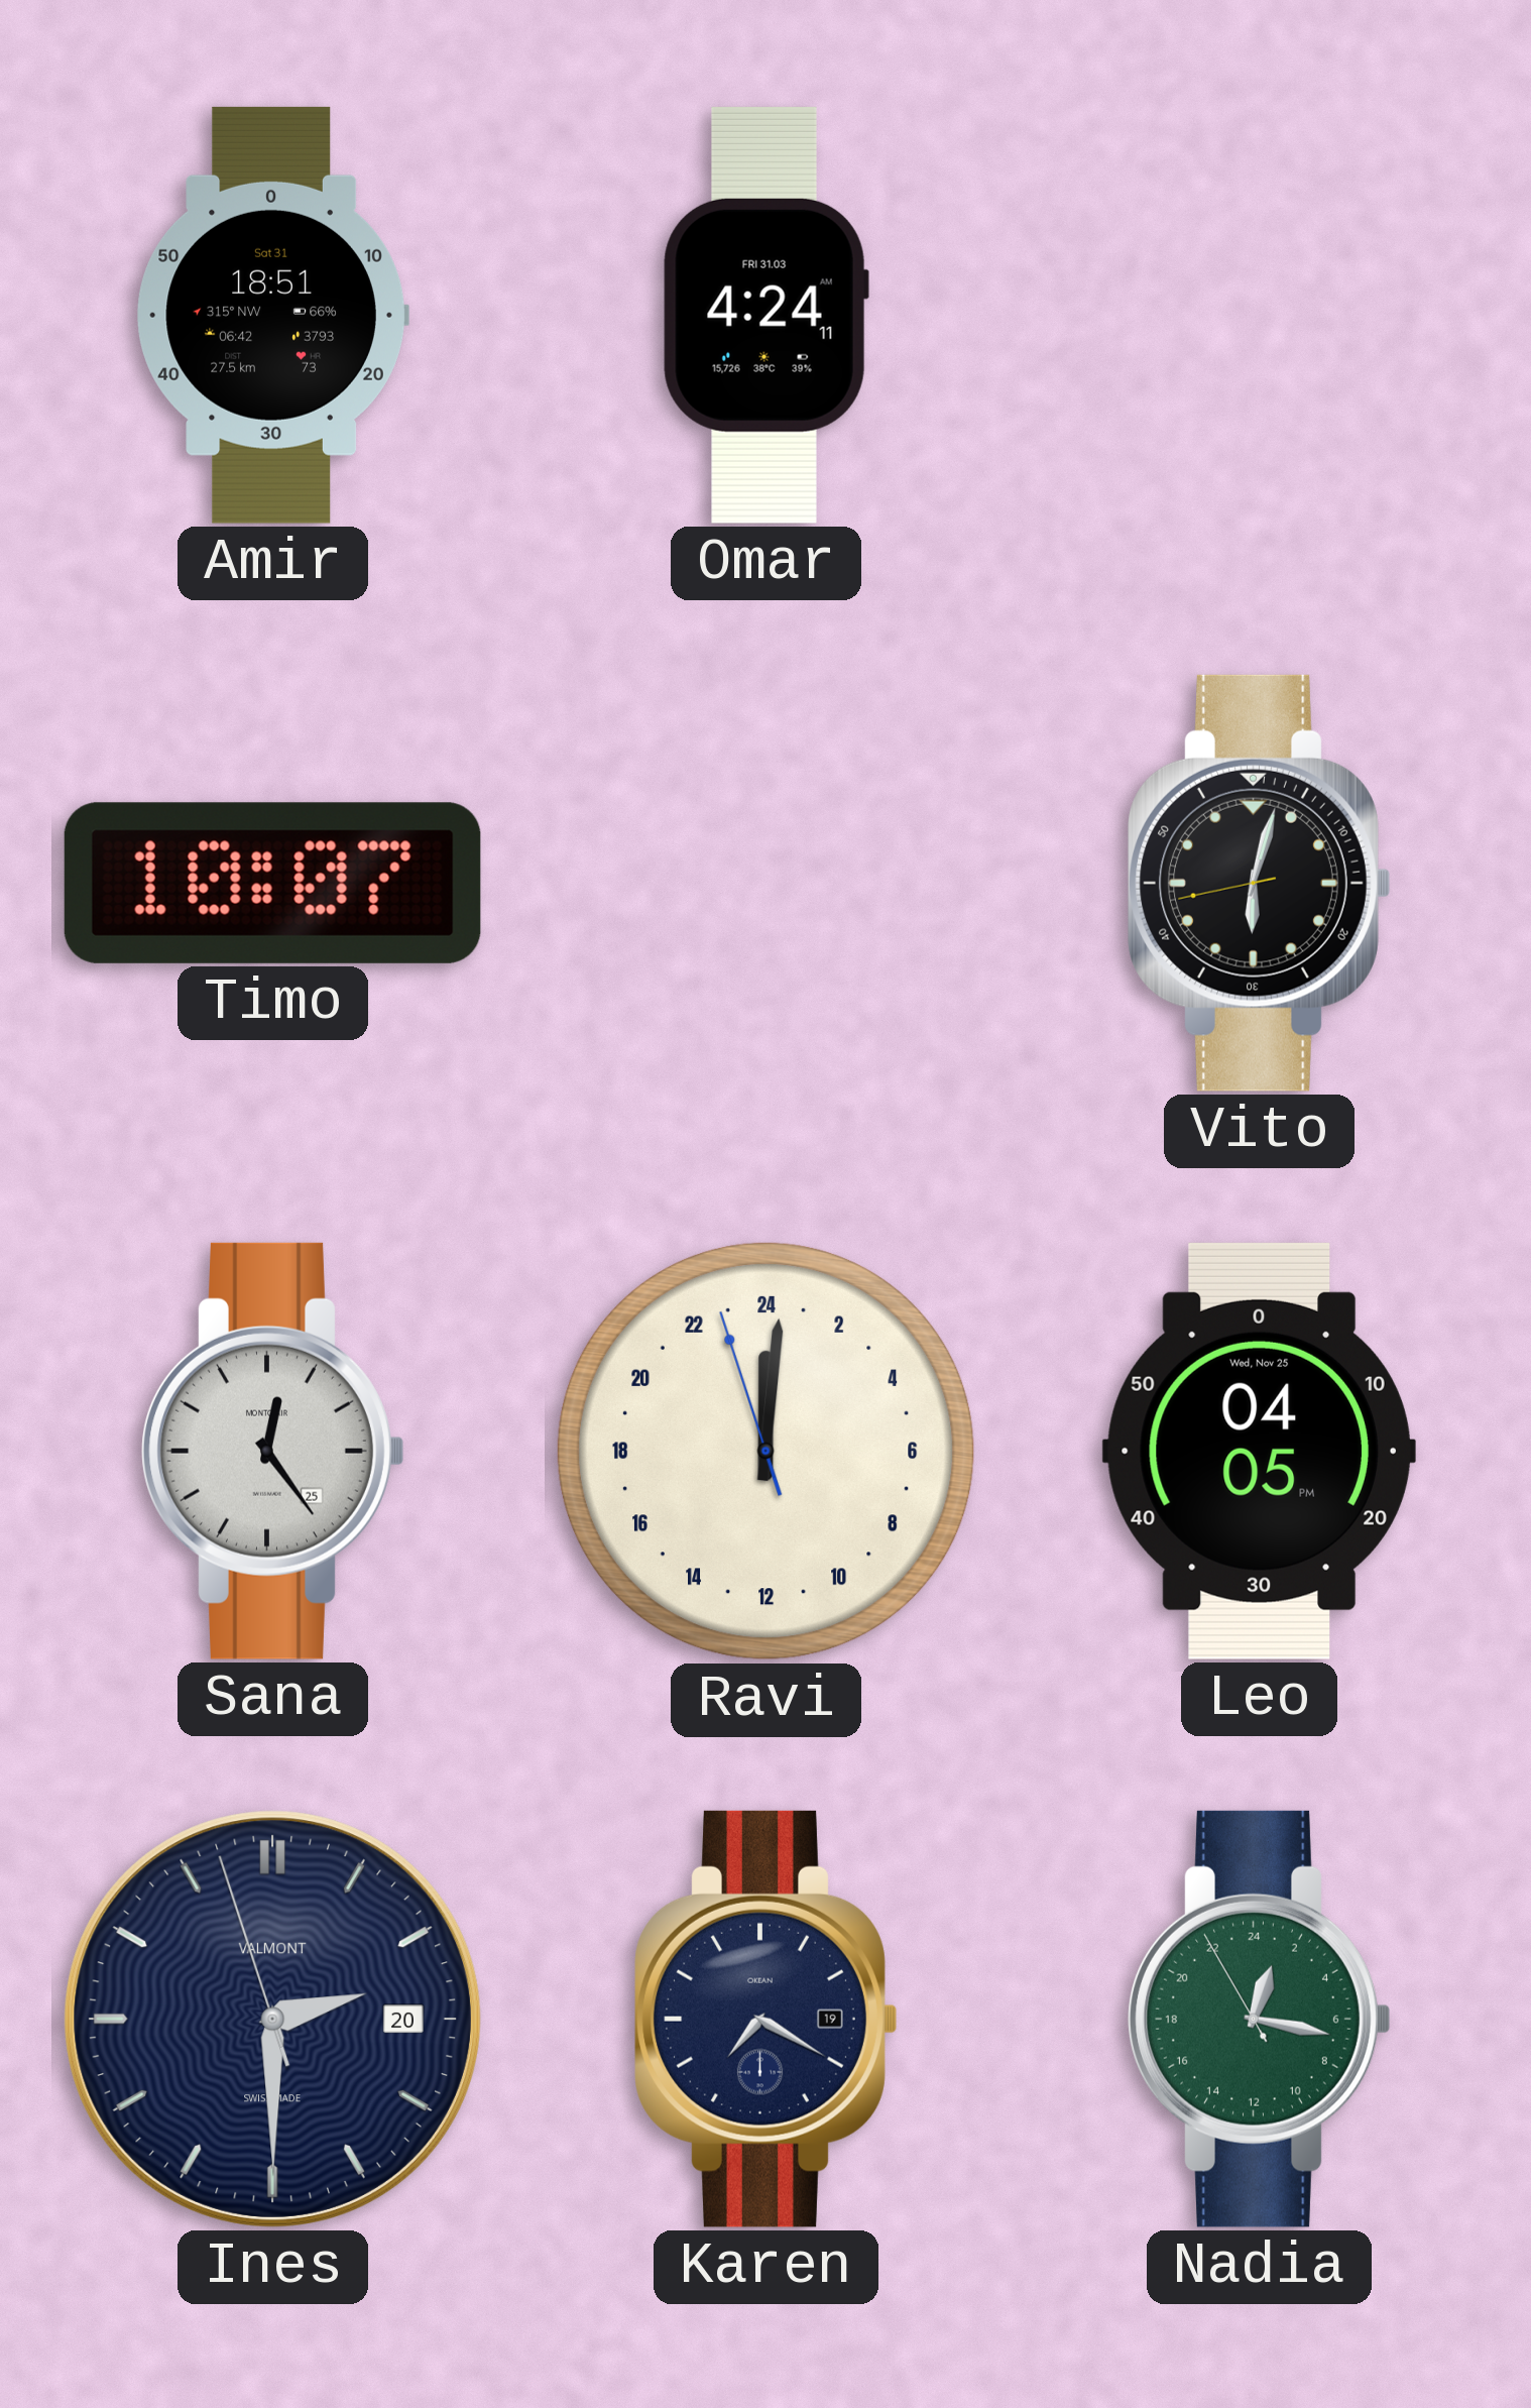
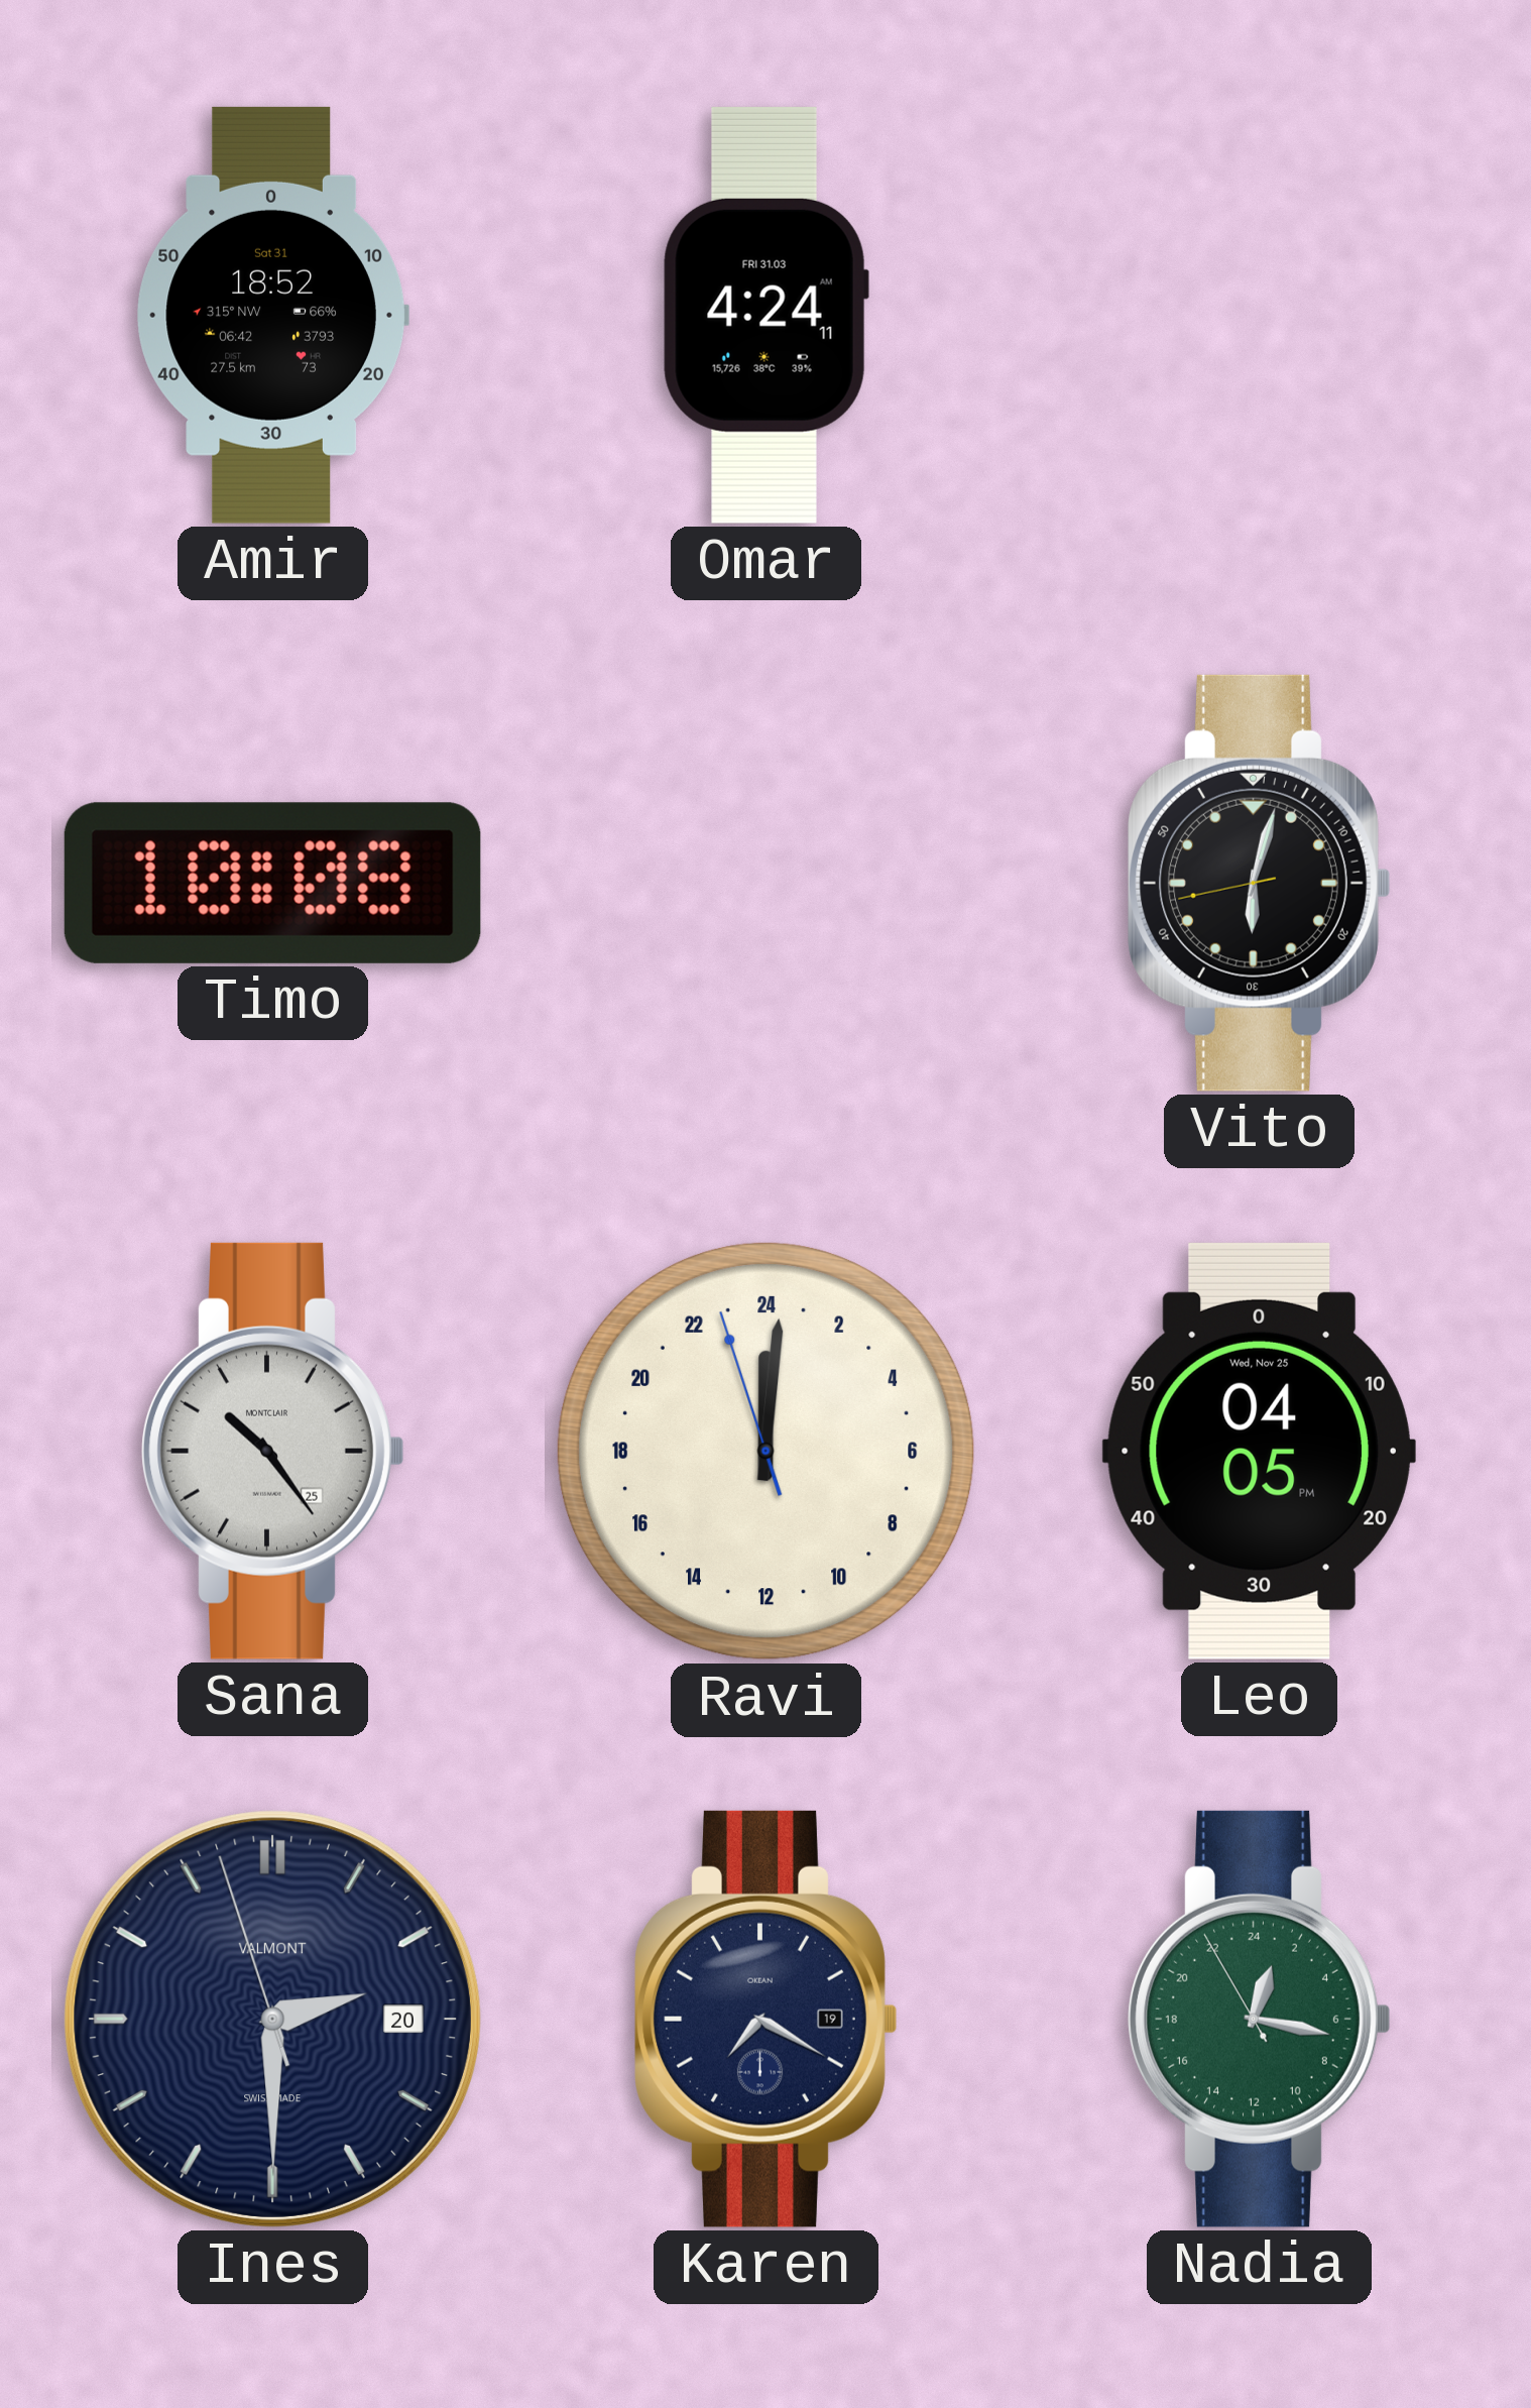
Amir: 18:51 -> 18:52
Timo: 10:07 -> 10:08
Sana: 12:24 -> 10:24
